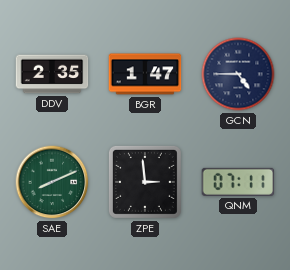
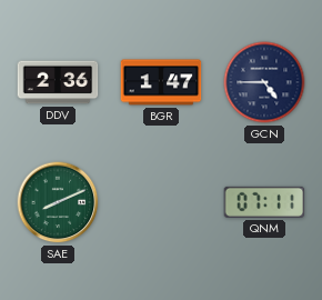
DDV: 2:35 -> 2:36
ZPE: 2:59 -> none
